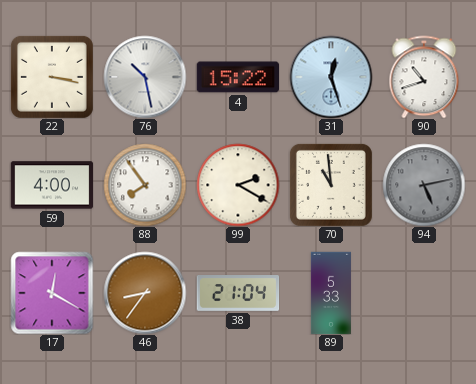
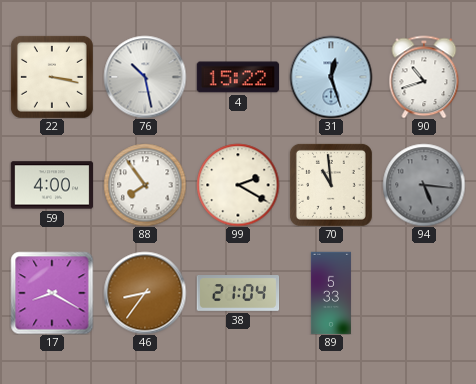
94: 5:13 -> 5:16
17: 12:20 -> 8:20
